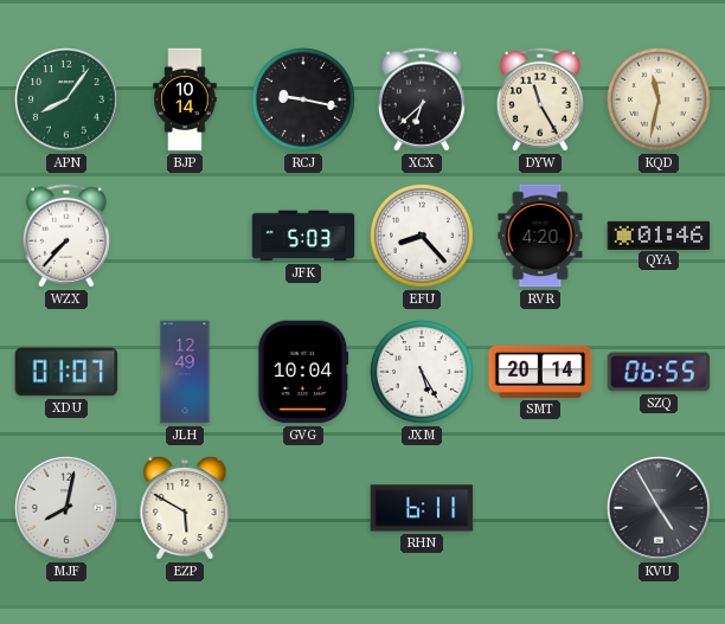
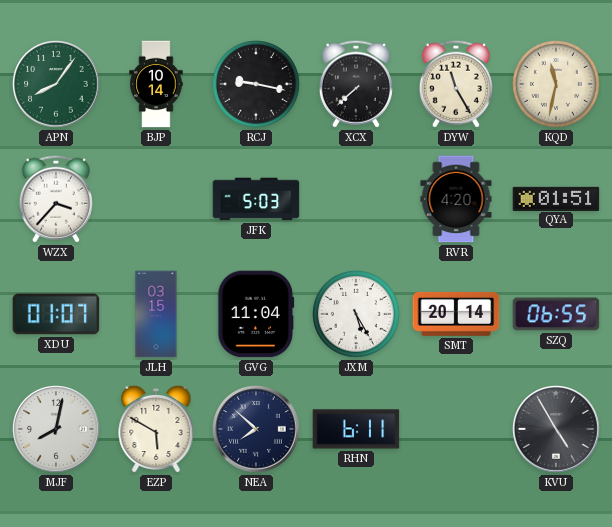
XCX: 6:38 -> 7:38
WZX: 7:37 -> 3:37
EFU: 8:23 -> none
QYA: 01:46 -> 01:51
JLH: 12:49 -> 03:15
GVG: 10:04 -> 11:04
NEA: none -> 7:52
